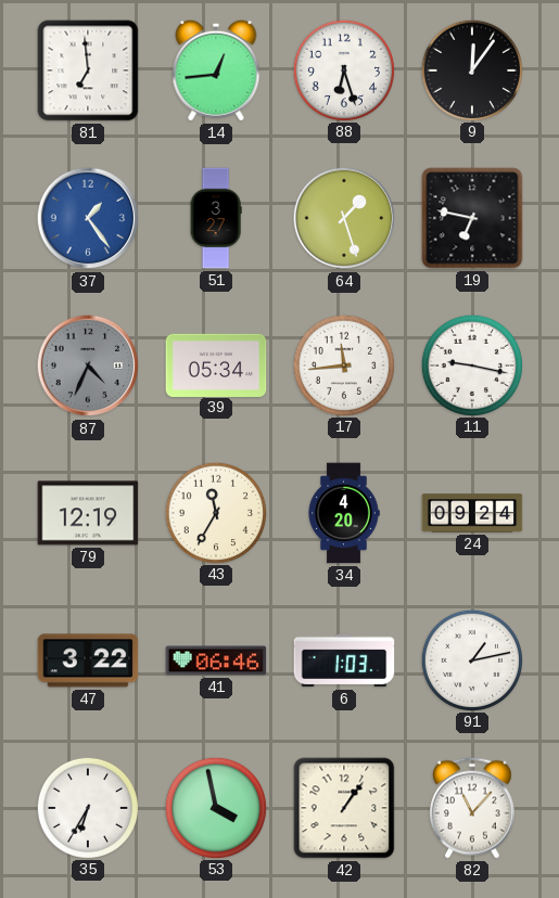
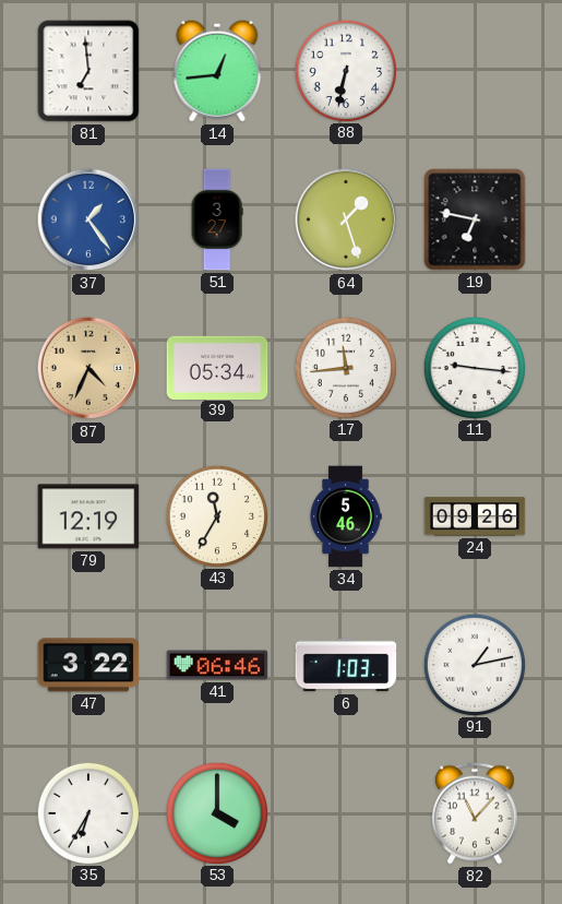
88: 6:27 -> 6:32
9: 12:06 -> none
87 dial: grey -> champagne
11: 9:17 -> 9:16
34: 4:20 -> 5:46
24: 09:24 -> 09:26
53: 3:58 -> 4:00
42: 1:06 -> none
